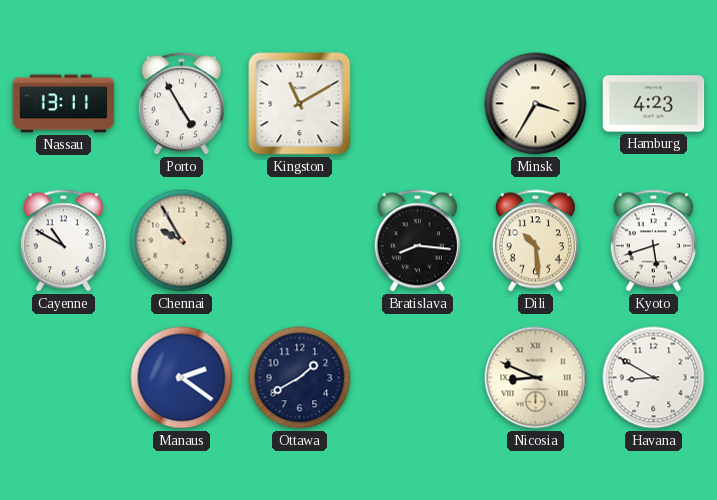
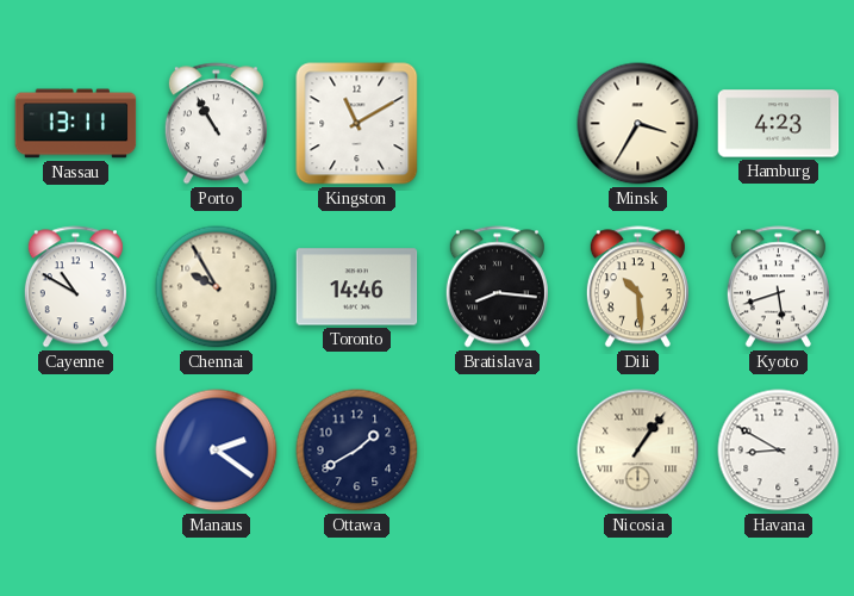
Porto: 4:55 -> 10:55
Toronto: none -> 14:46
Nicosia: 8:49 -> 1:06
